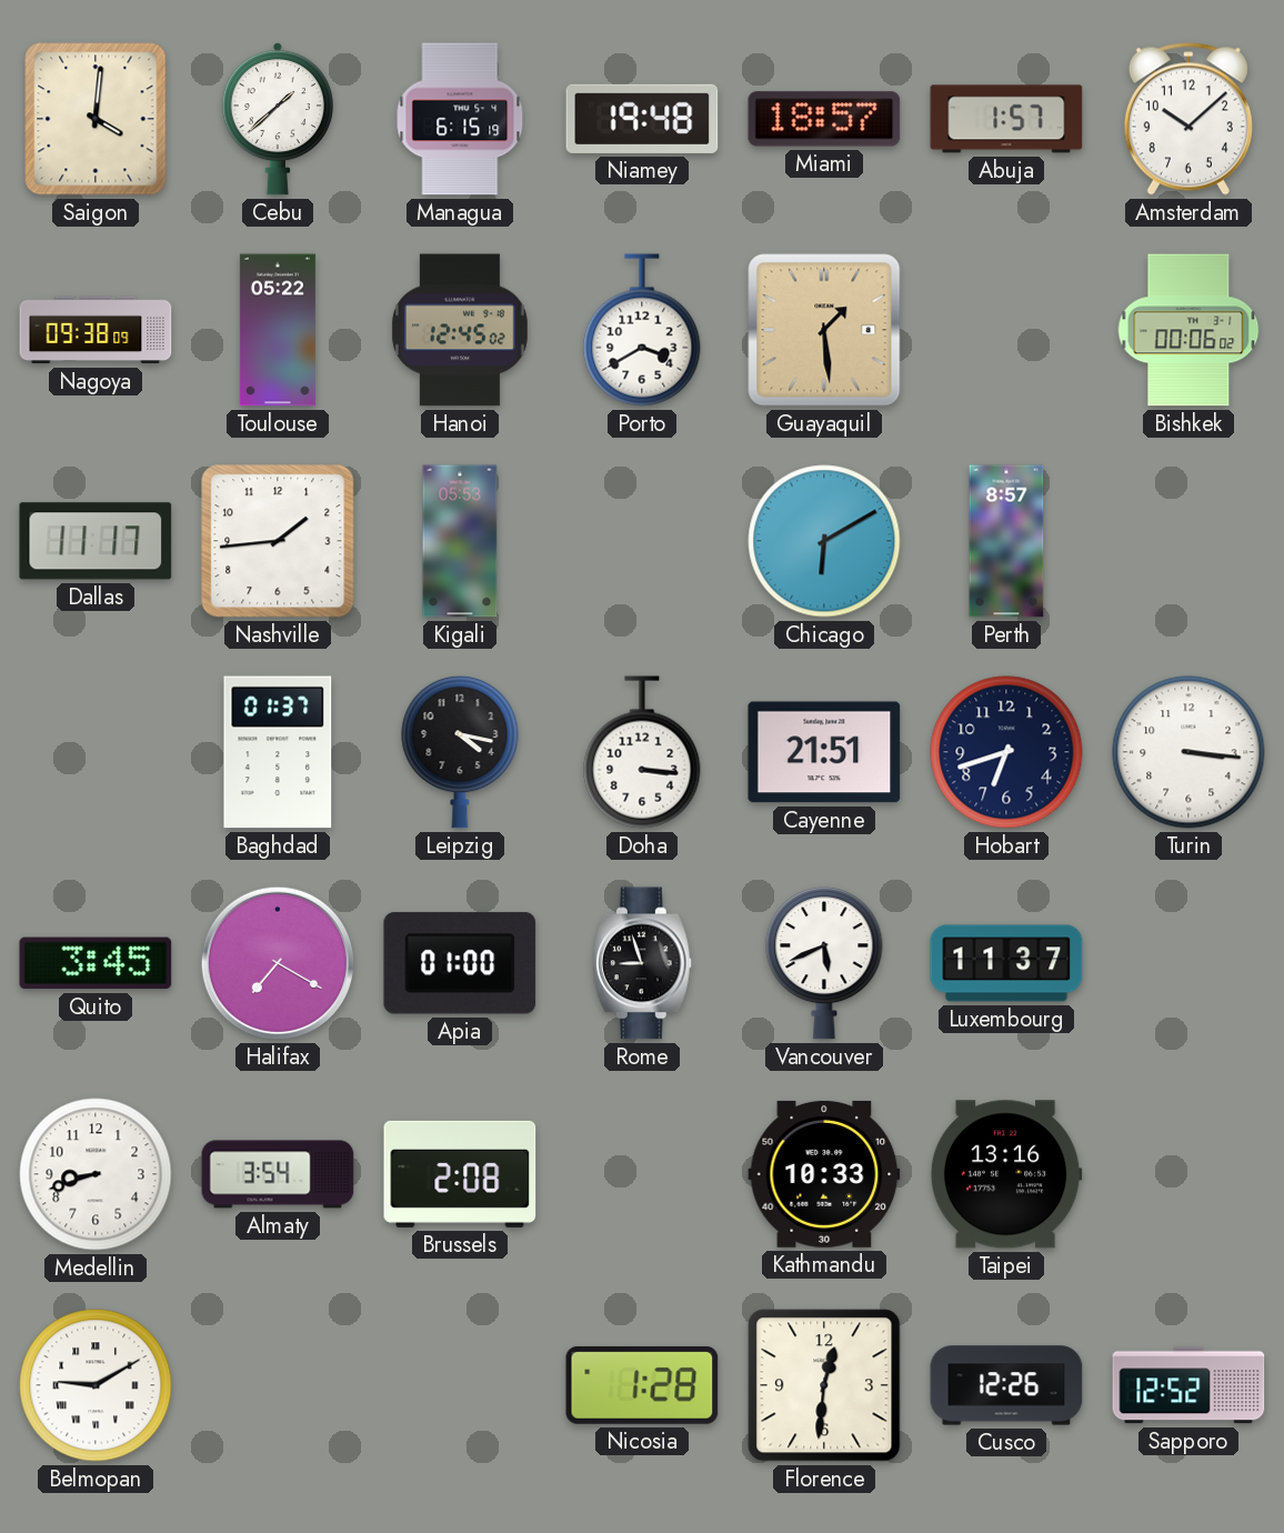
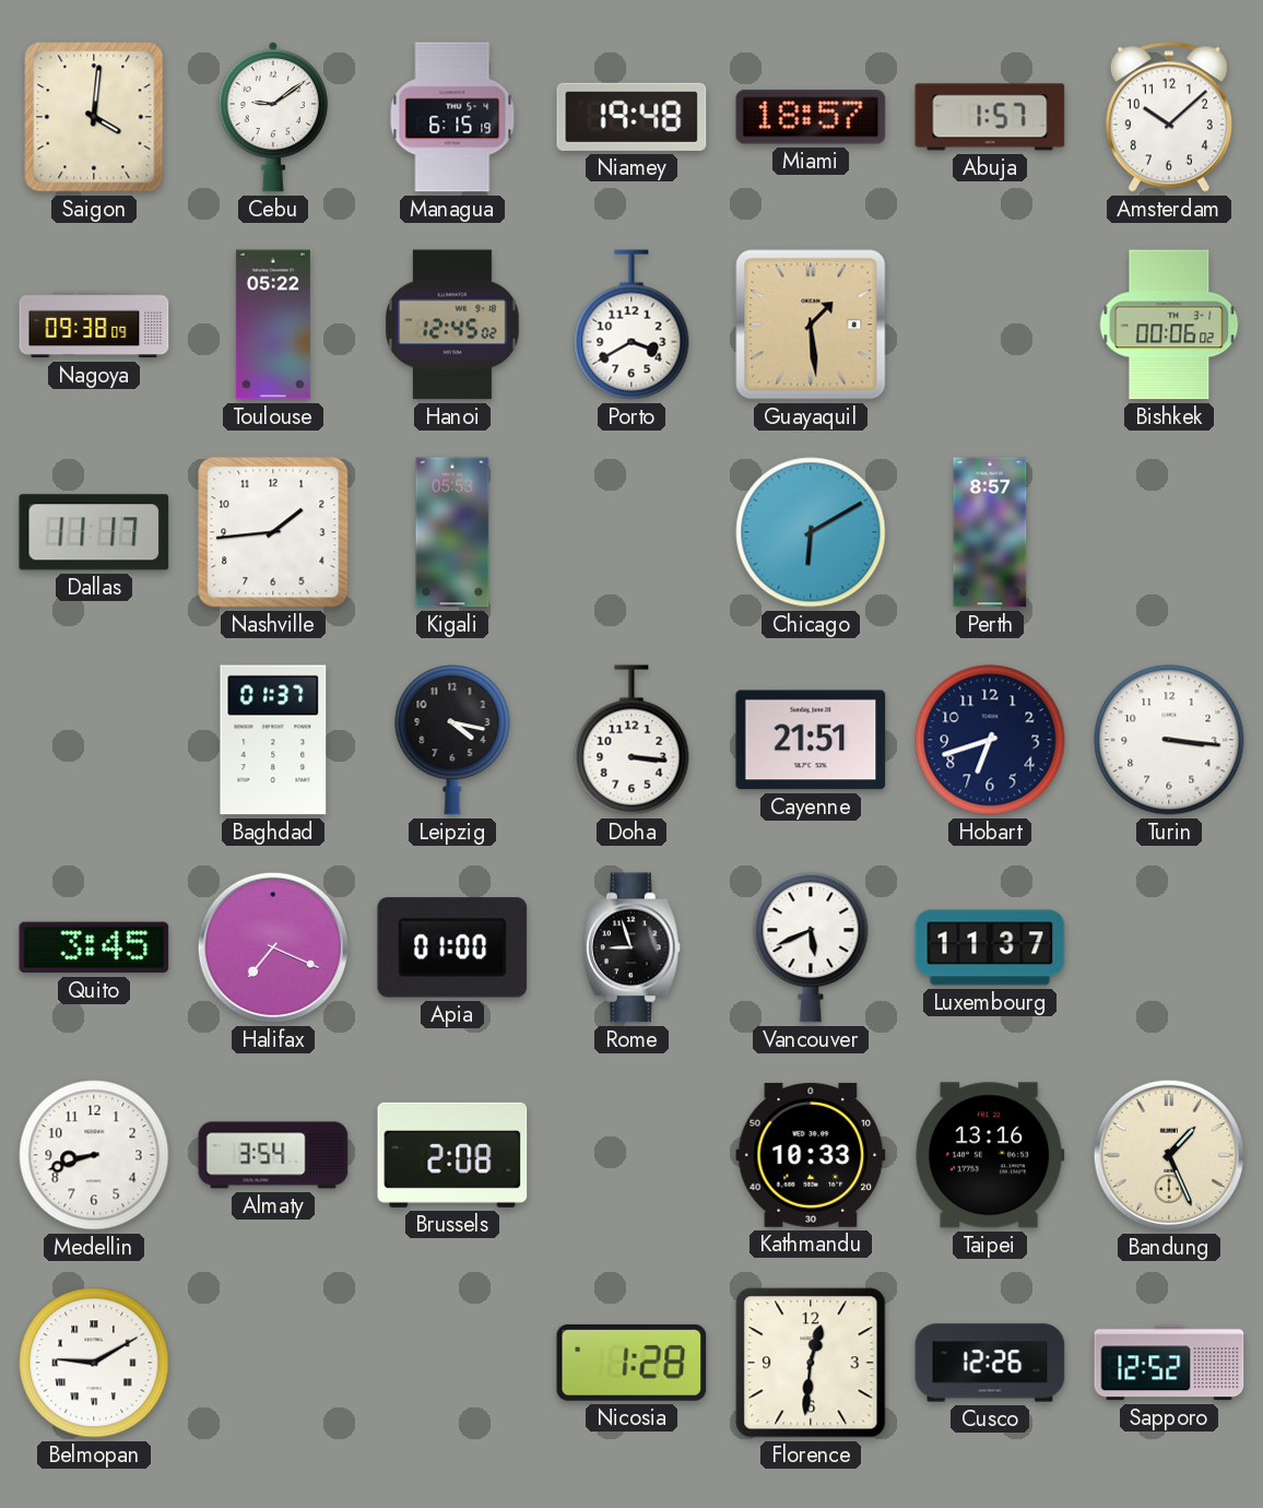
Cebu: 1:38 -> 9:09
Halifax: 7:20 -> 7:19
Bandung: none -> 1:26
